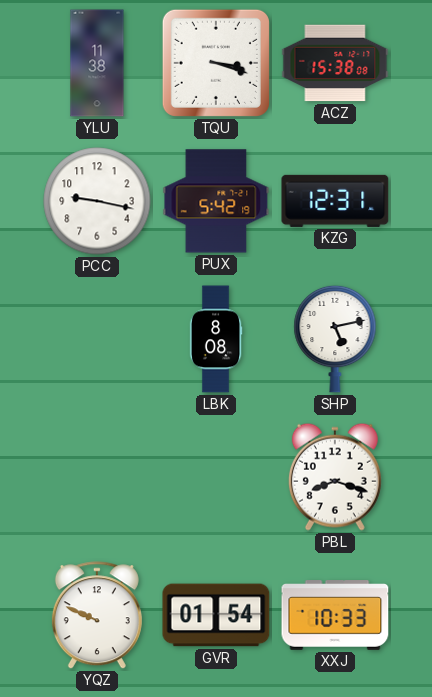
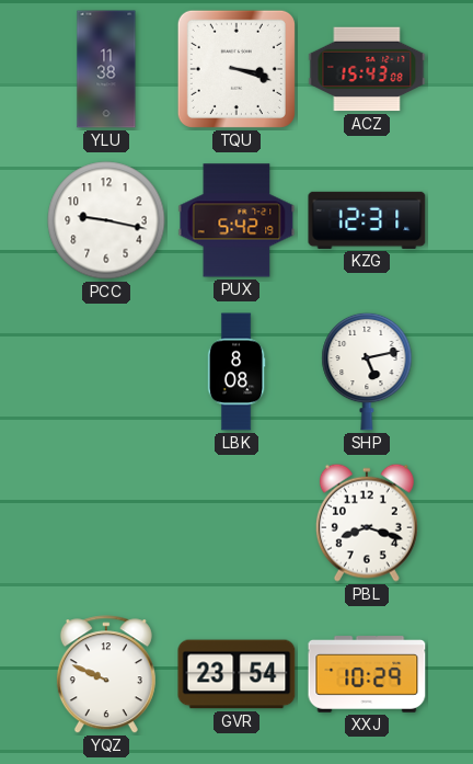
ACZ: 15:38 -> 15:43
GVR: 01:54 -> 23:54
XXJ: 10:33 -> 10:29
